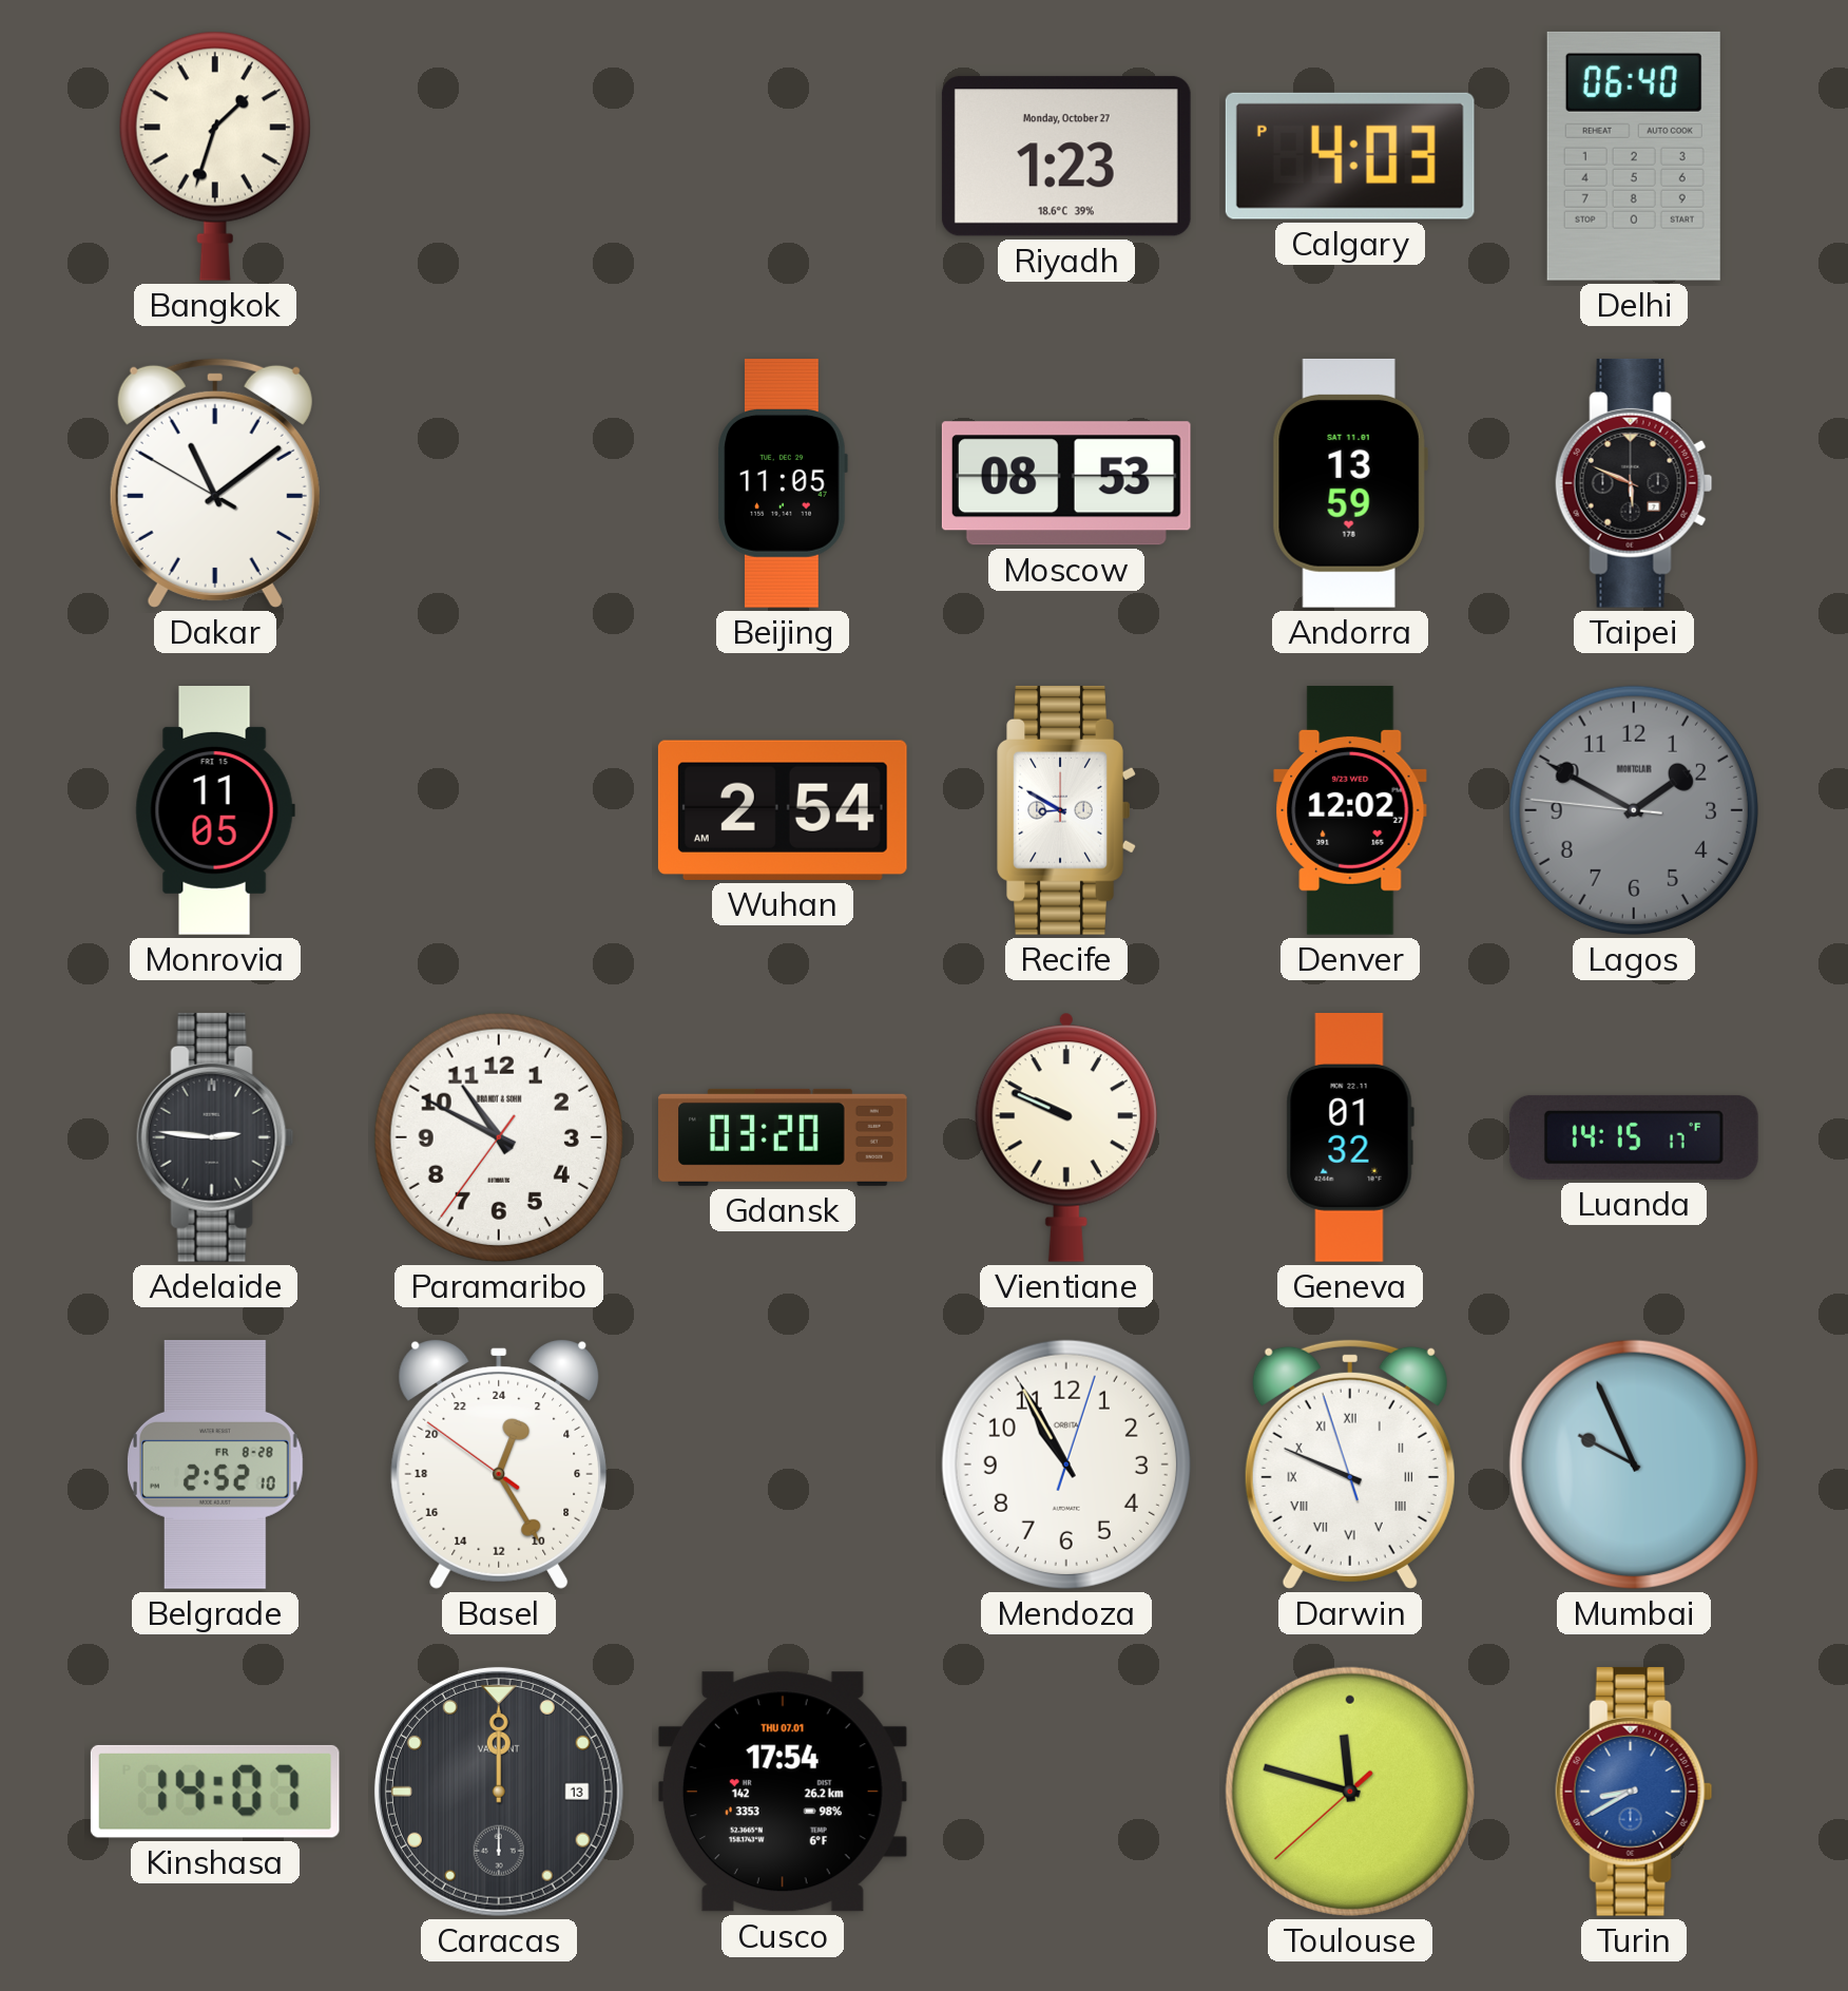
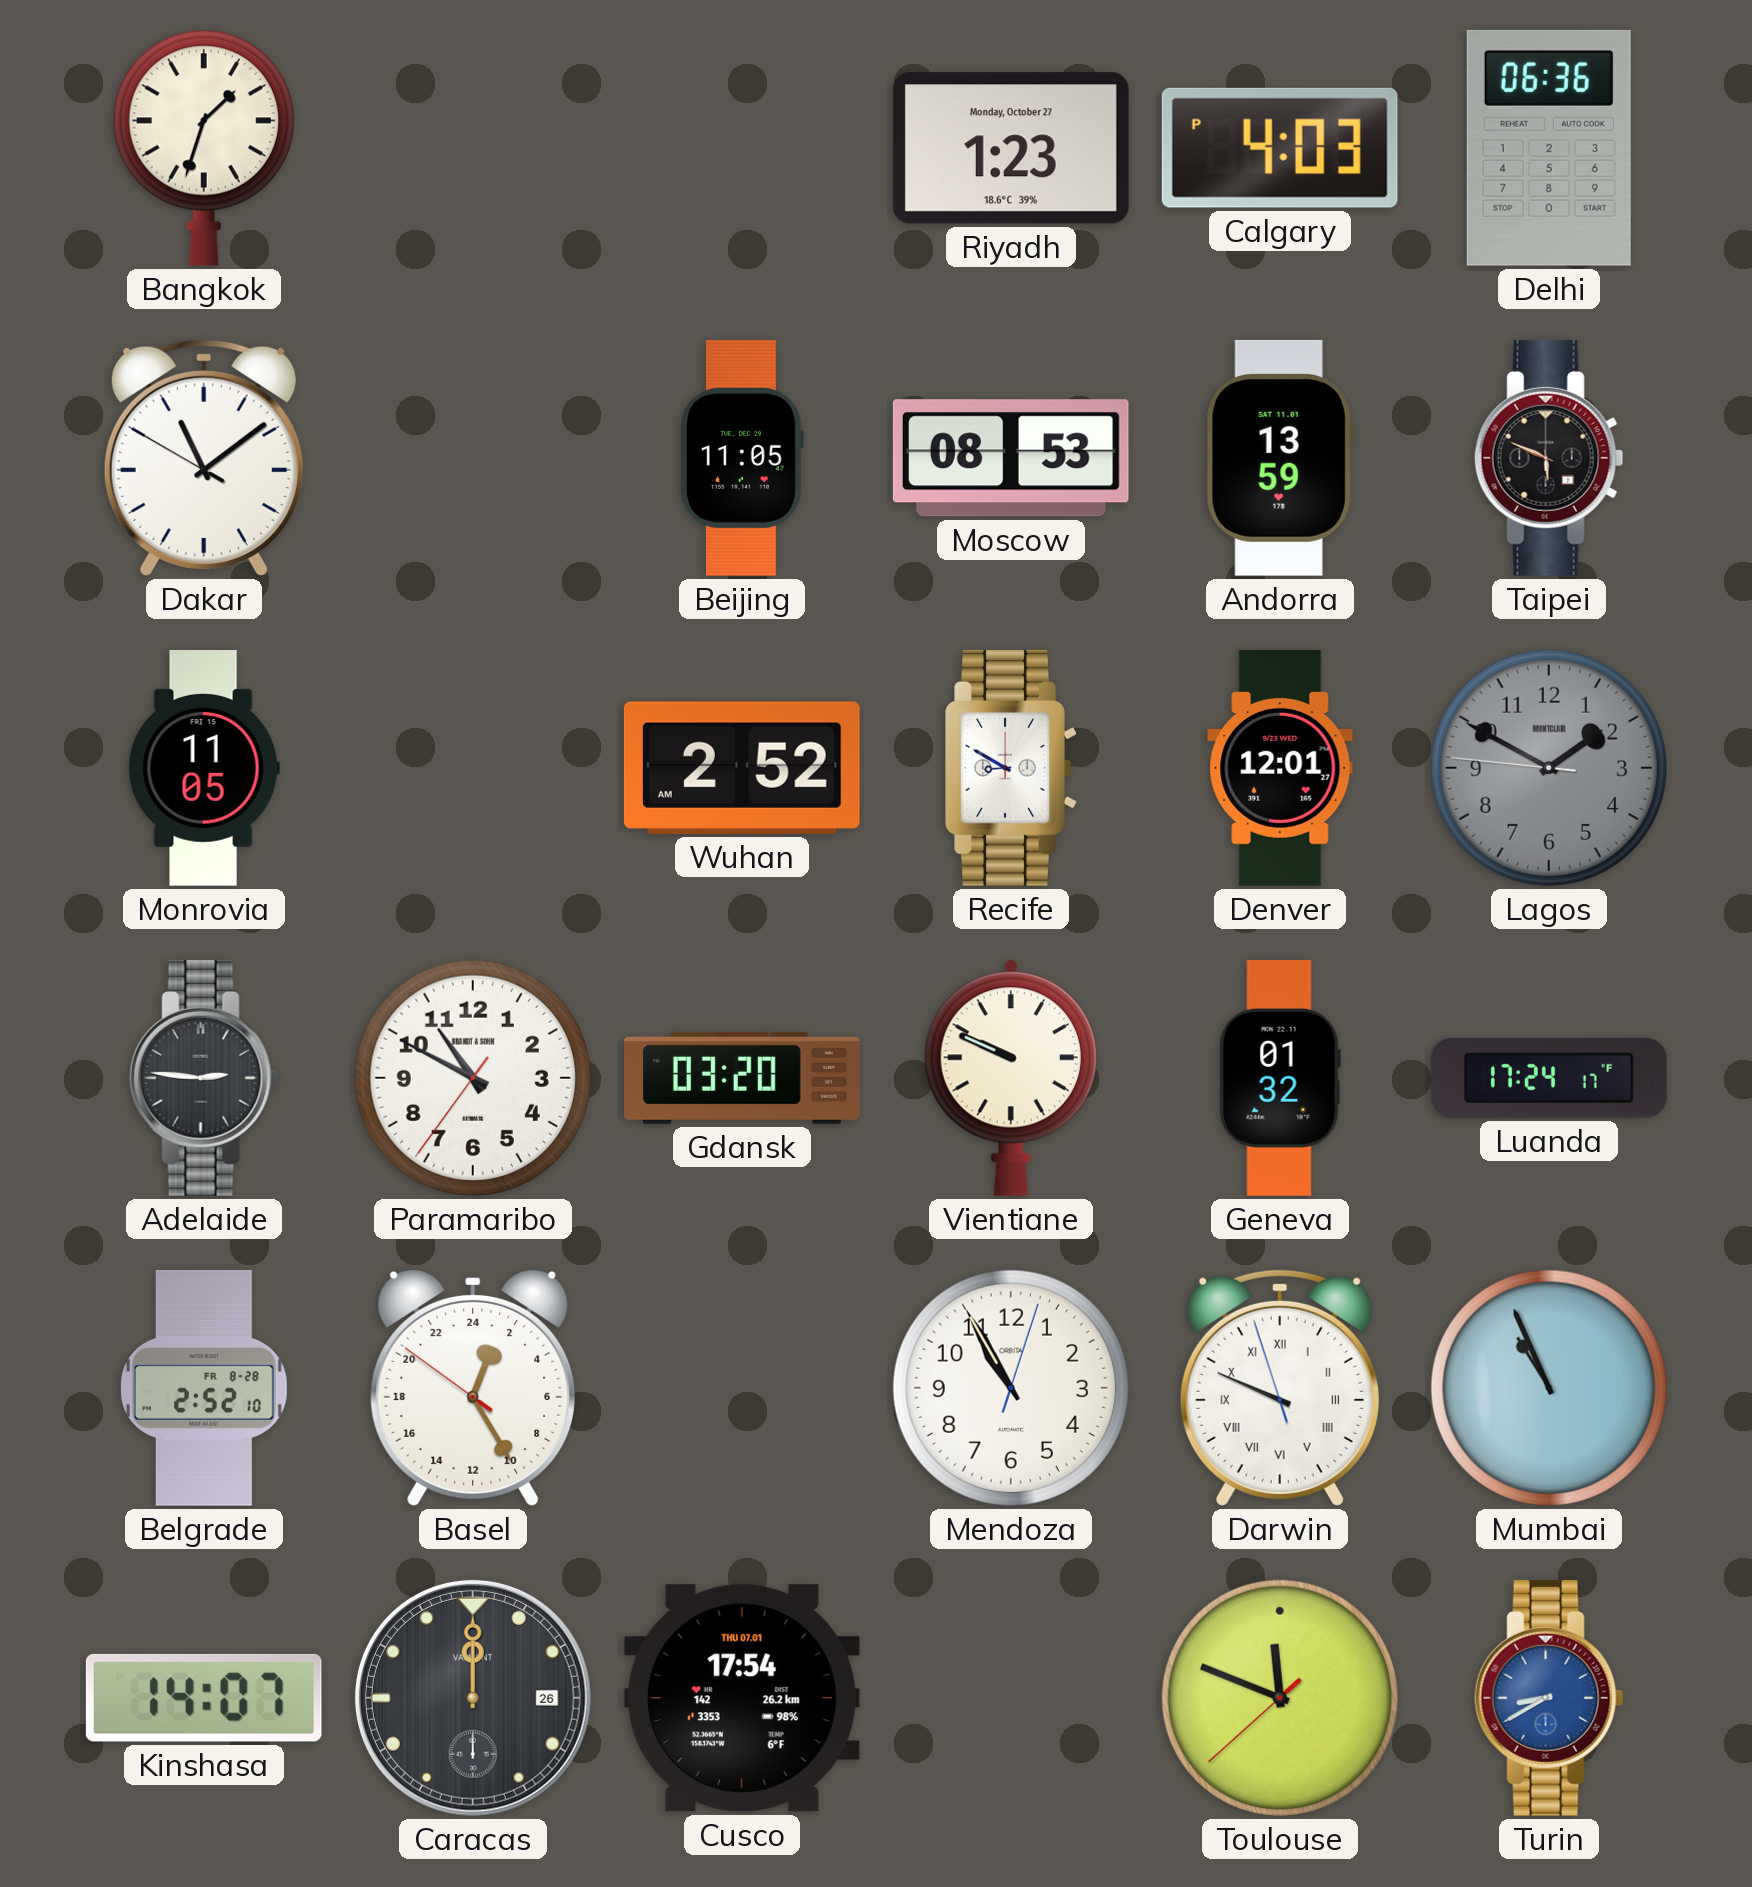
Delhi: 06:40 -> 06:36
Wuhan: 2:54 -> 2:52
Denver: 12:02 -> 12:01
Luanda: 14:15 -> 17:24
Mumbai: 9:56 -> 10:56
Caracas date: 13 -> 26
Toulouse: 11:47 -> 11:48
